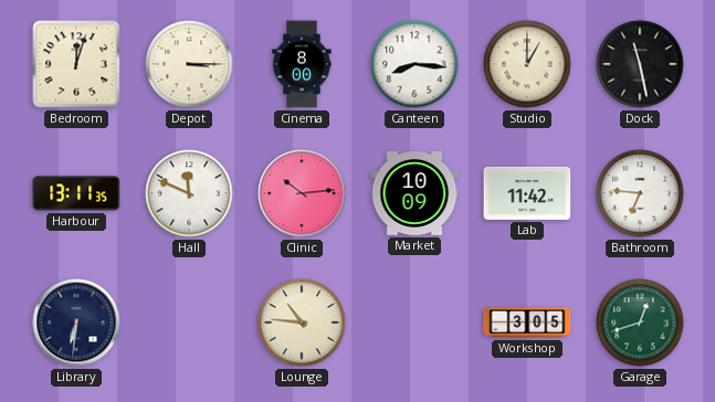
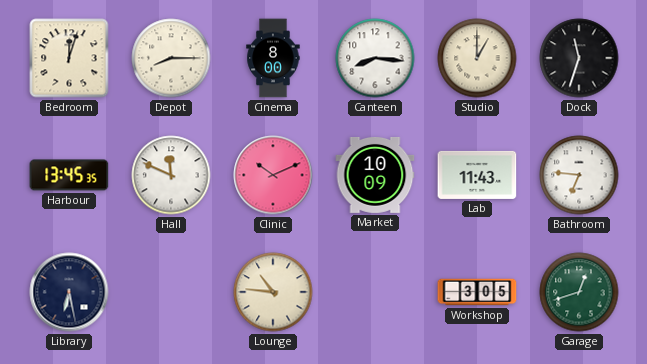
Depot: 3:15 -> 8:15
Dock: 11:28 -> 11:33
Harbour: 13:11 -> 13:45
Clinic: 10:14 -> 10:11
Lab: 11:42 -> 11:43
Library: 6:31 -> 6:28
